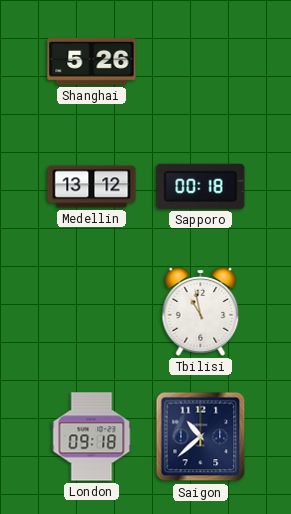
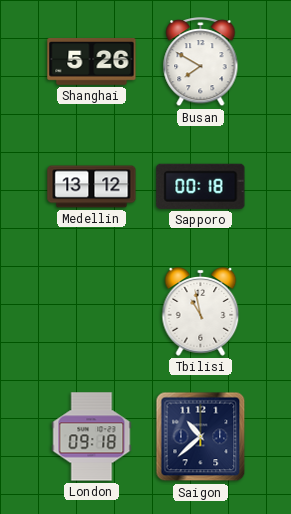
Busan: none -> 7:50
